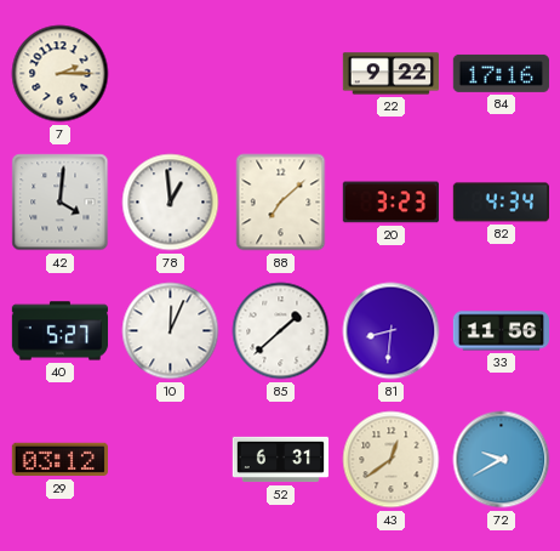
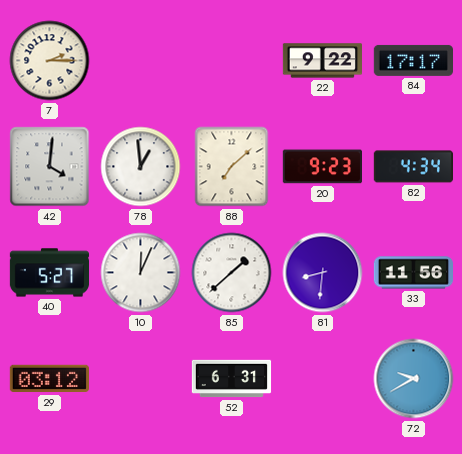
84: 17:16 -> 17:17
20: 3:23 -> 9:23
43: 12:39 -> none
